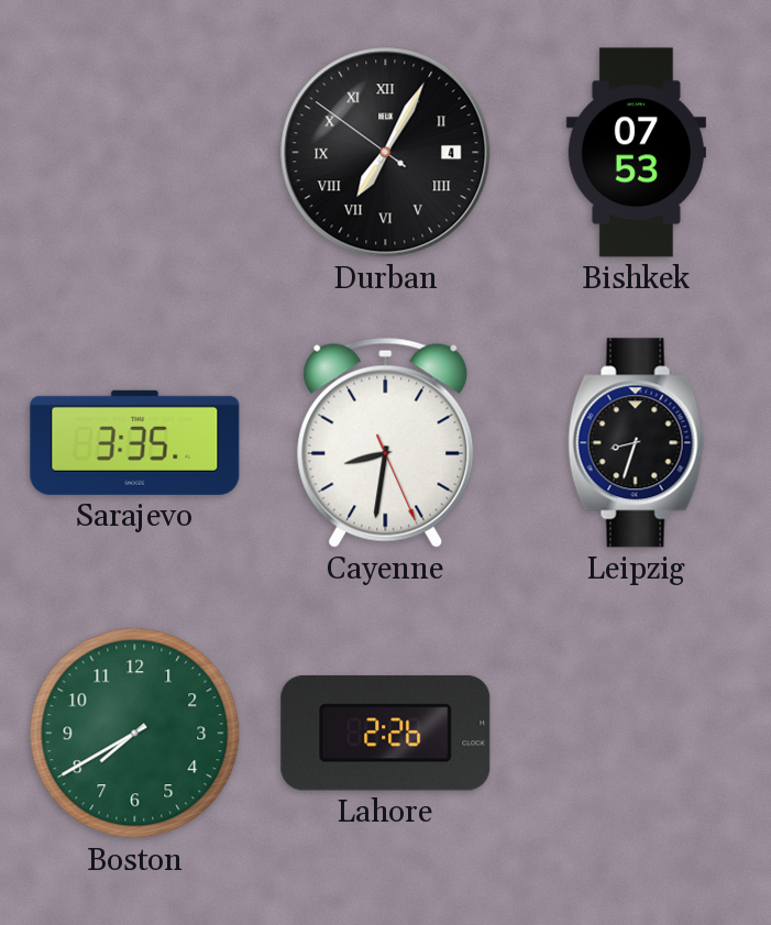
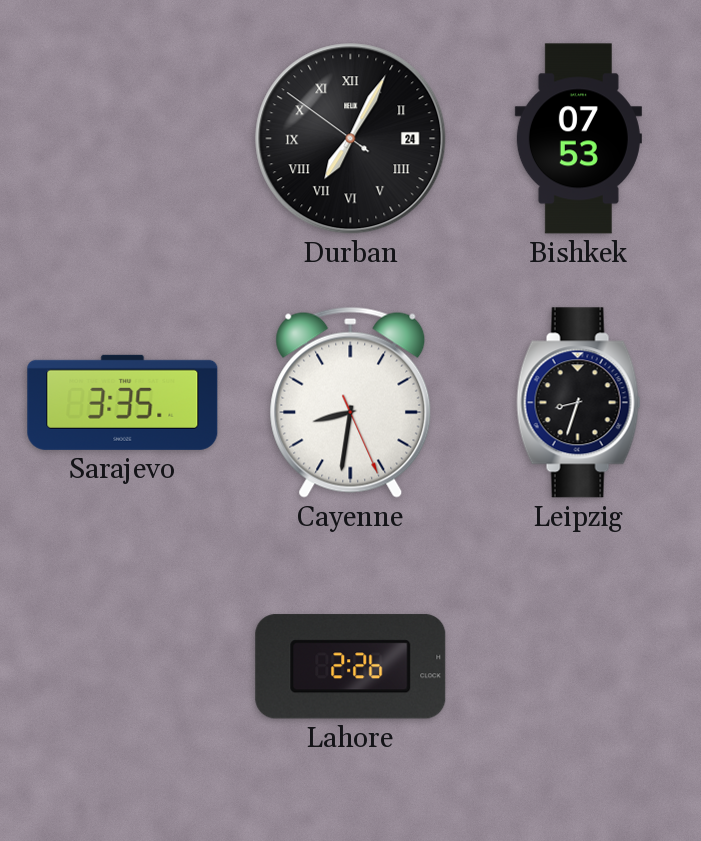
Durban date: 4 -> 24
Boston: 7:40 -> none
